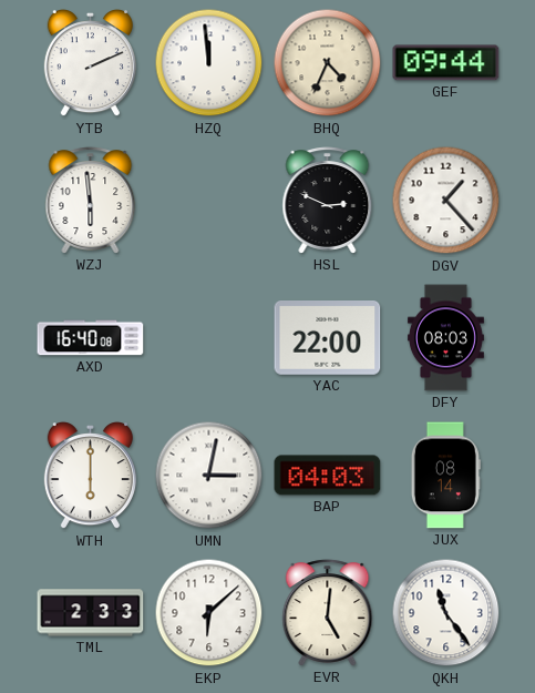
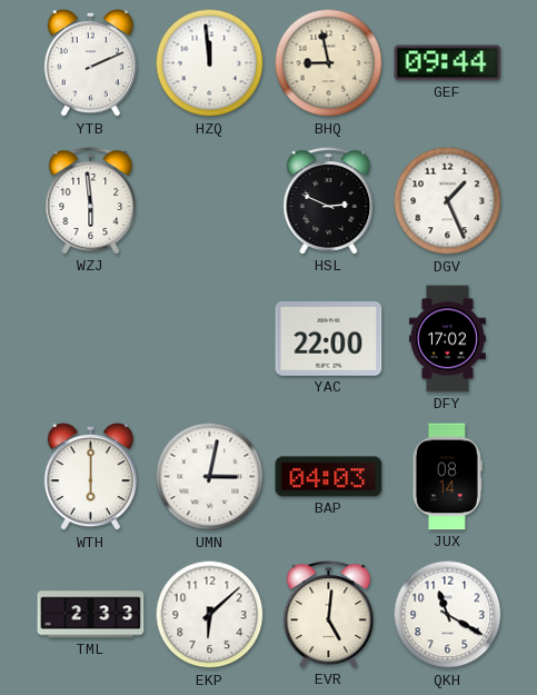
BHQ: 4:34 -> 8:58
DGV: 1:23 -> 1:26
AXD: 16:40 -> none
DFY: 08:03 -> 17:02
QKH: 11:24 -> 11:20
